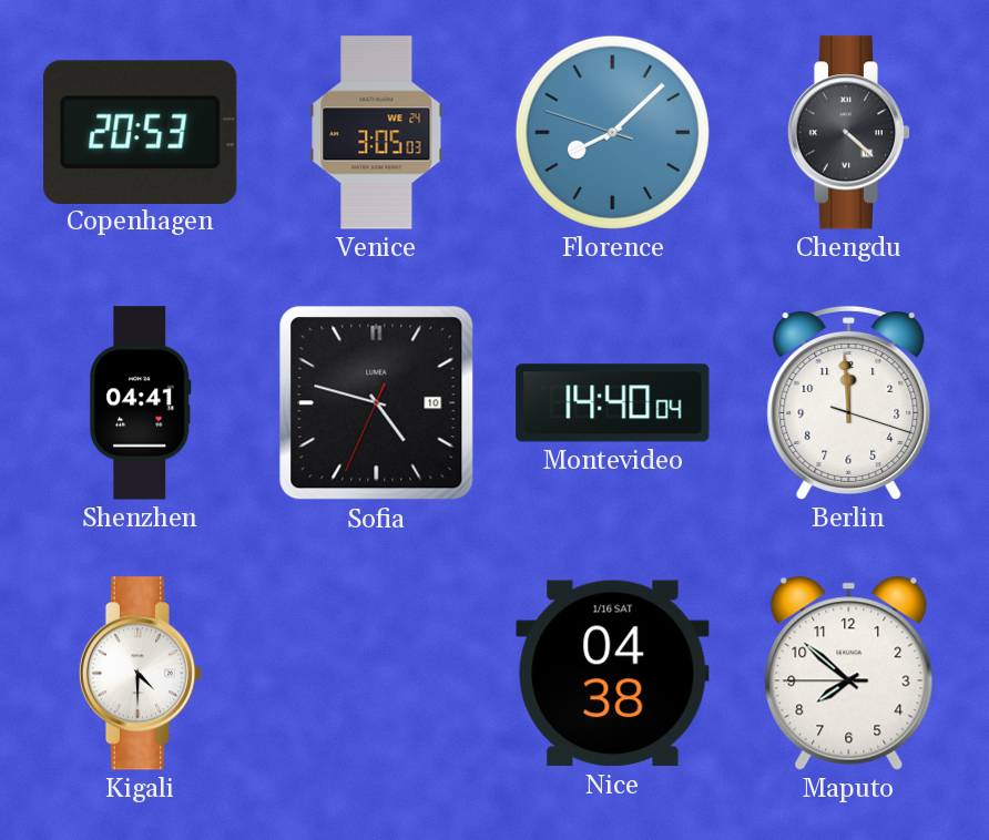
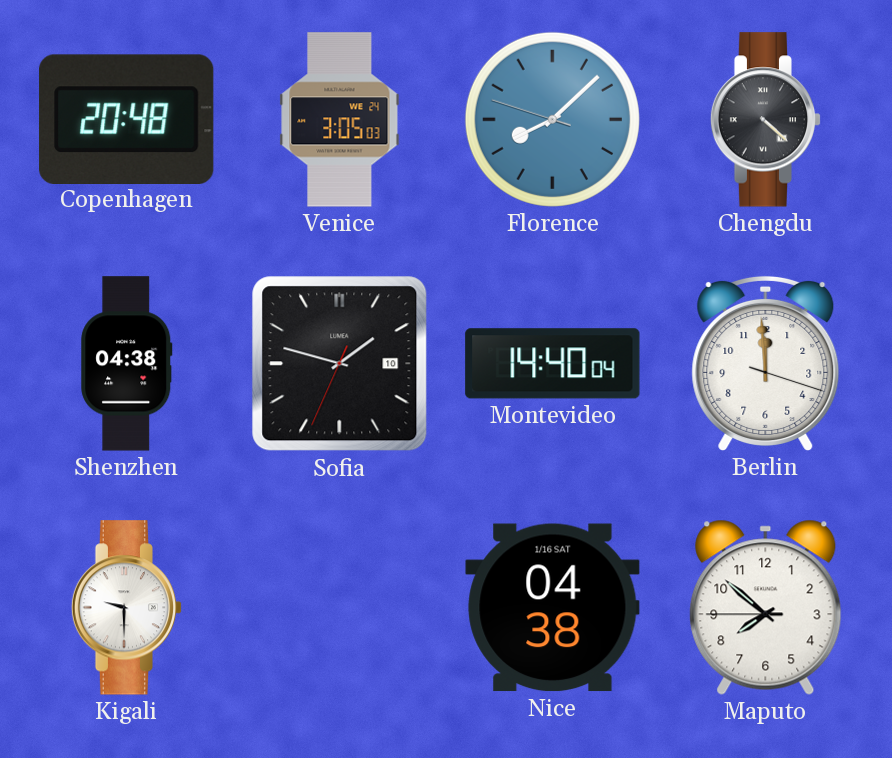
Copenhagen: 20:53 -> 20:48
Shenzhen: 04:41 -> 04:38
Sofia: 4:47 -> 1:47
Kigali: 4:30 -> 9:30
